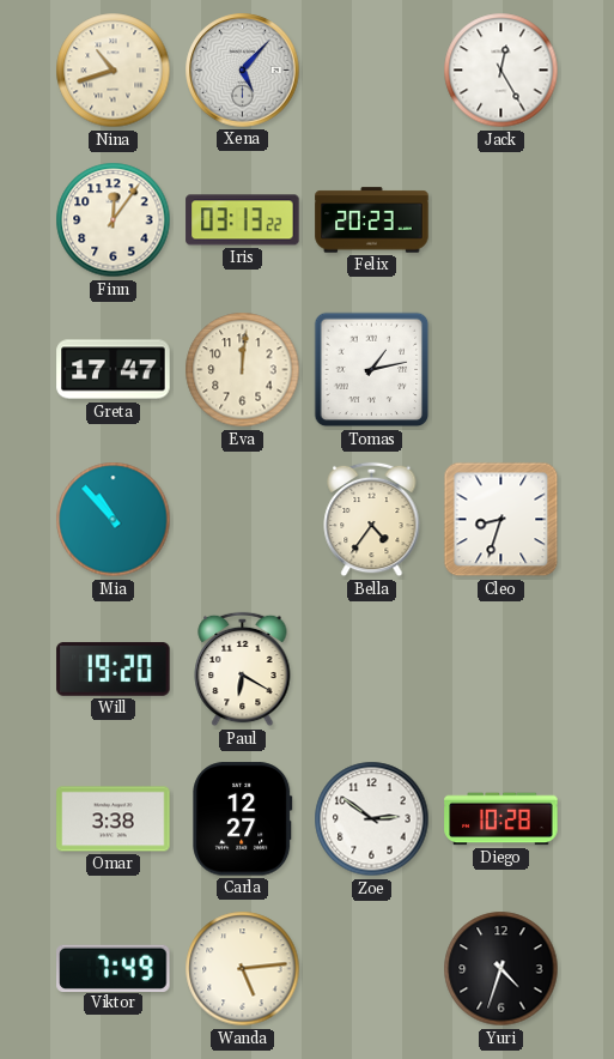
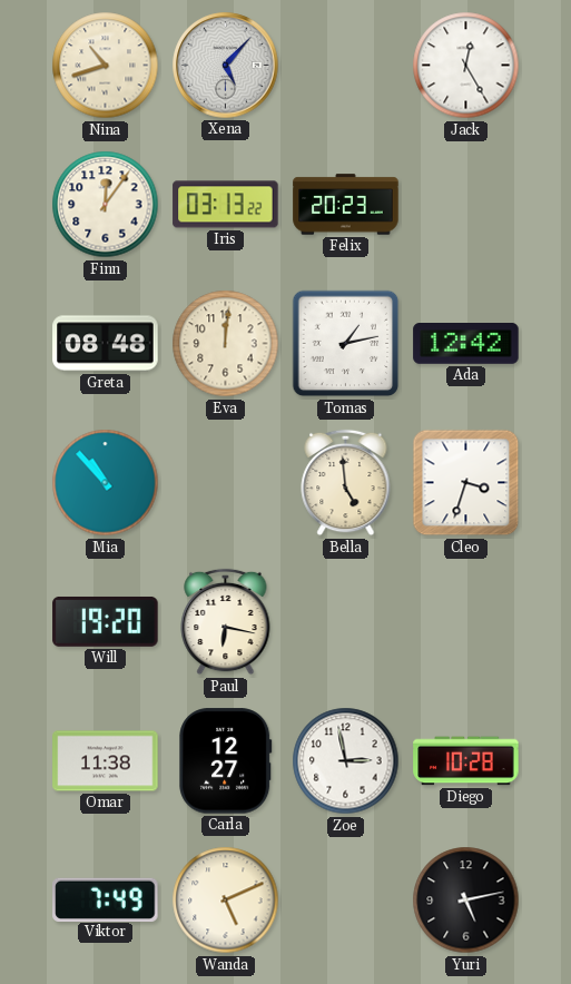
Greta: 17:47 -> 08:48
Ada: none -> 12:42
Bella: 4:36 -> 4:59
Cleo: 8:33 -> 3:33
Paul: 6:20 -> 6:17
Omar: 3:38 -> 11:38
Zoe: 2:51 -> 2:58
Wanda: 5:14 -> 5:11
Yuri: 4:33 -> 5:13
